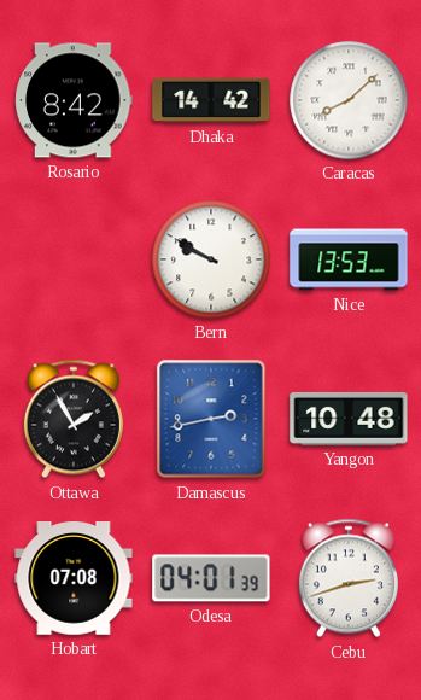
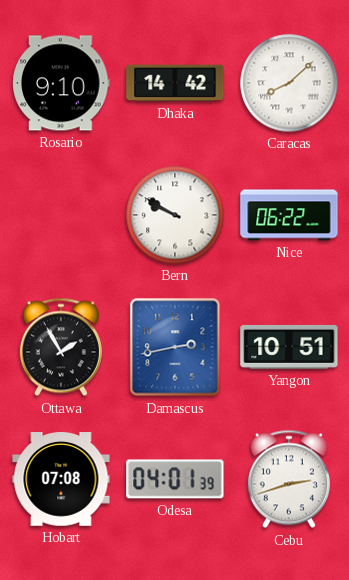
Rosario: 8:42 -> 9:10
Nice: 13:53 -> 06:22
Yangon: 10:48 -> 10:51
